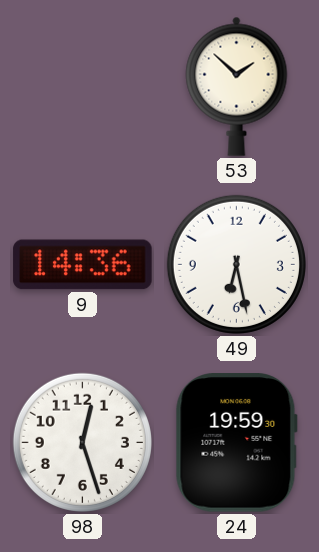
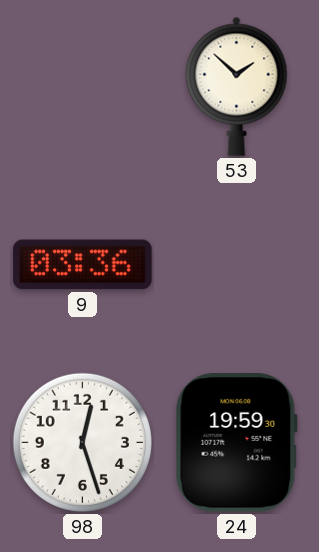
9: 14:36 -> 03:36
49: 6:28 -> none
